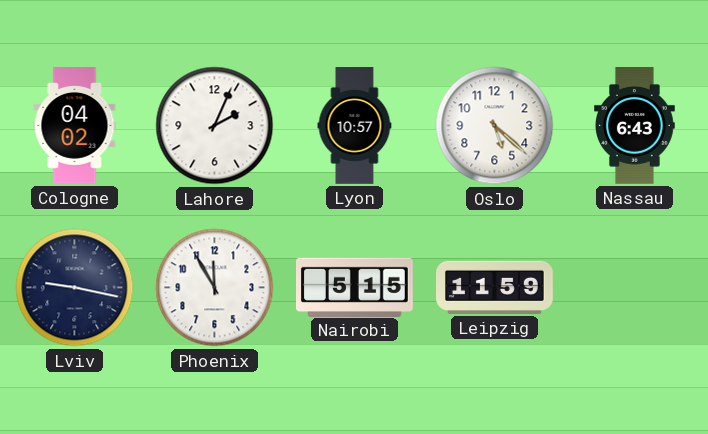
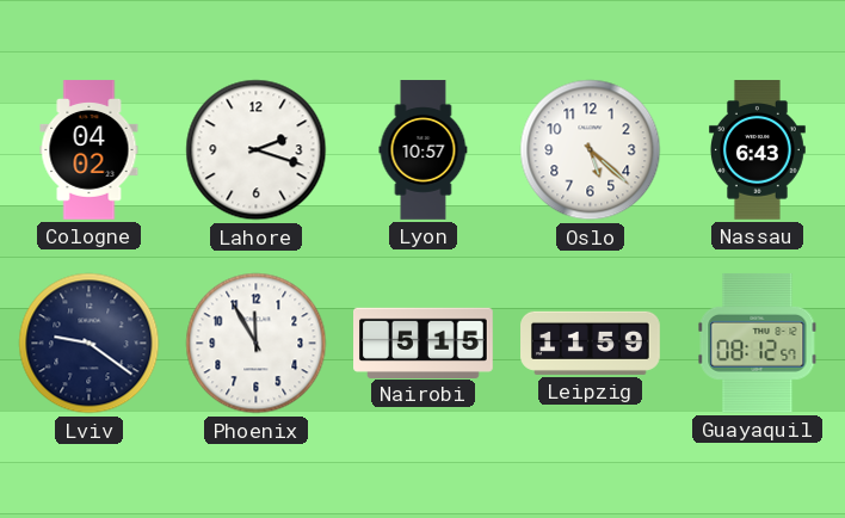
Lahore: 2:04 -> 2:18
Lviv: 9:17 -> 9:21
Guayaquil: none -> 08:12
